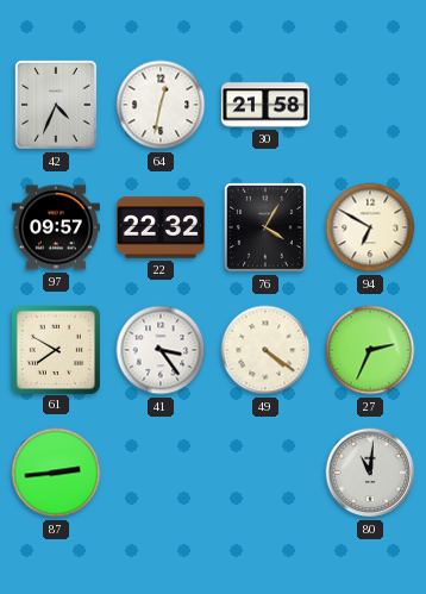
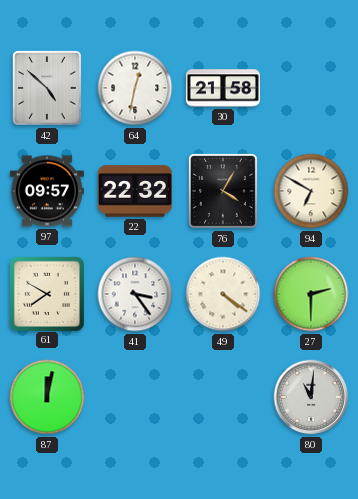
42: 4:34 -> 4:52
27: 2:34 -> 2:30
87: 2:44 -> 12:02
